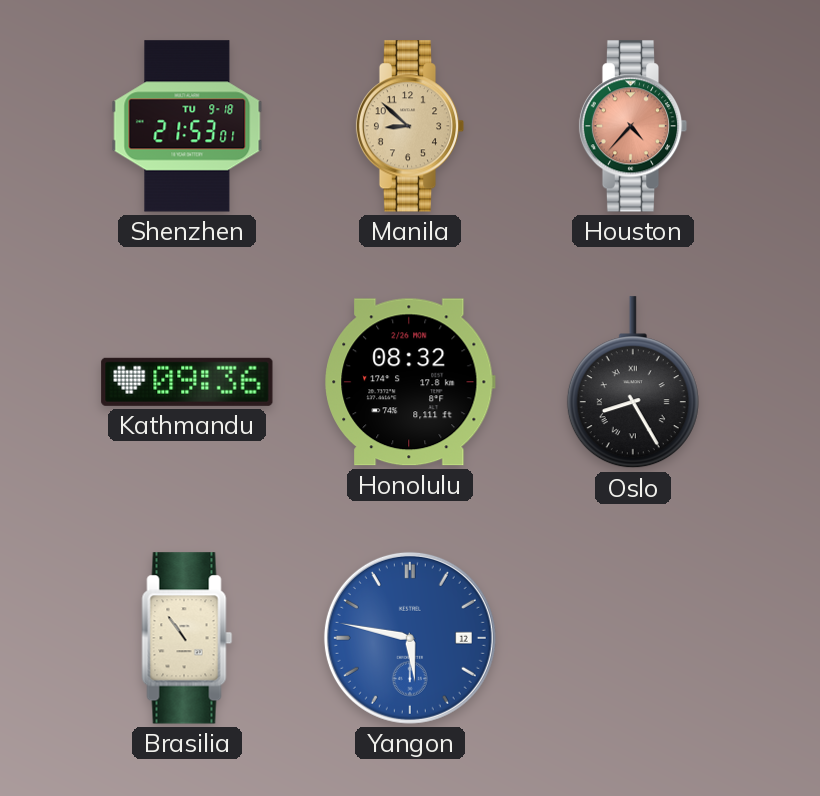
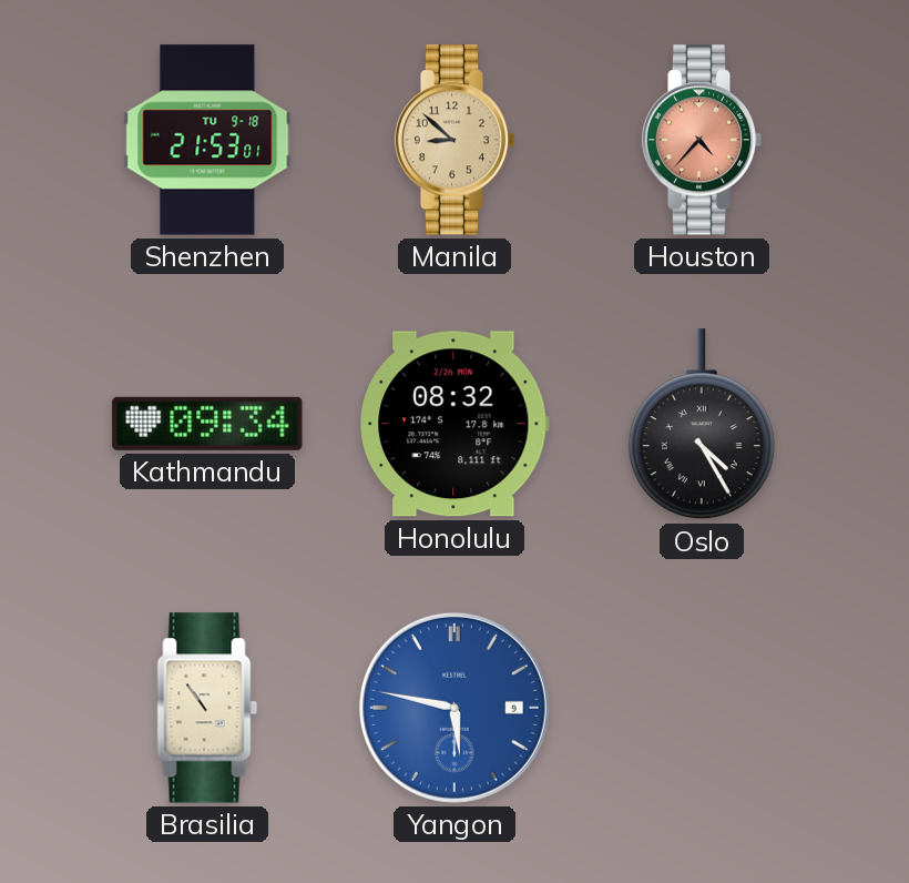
Kathmandu: 09:36 -> 09:34
Oslo: 8:25 -> 4:25
Yangon date: 12 -> 9
